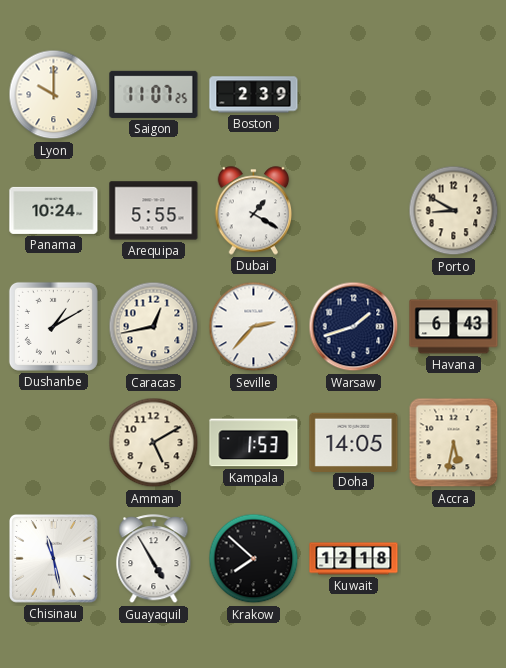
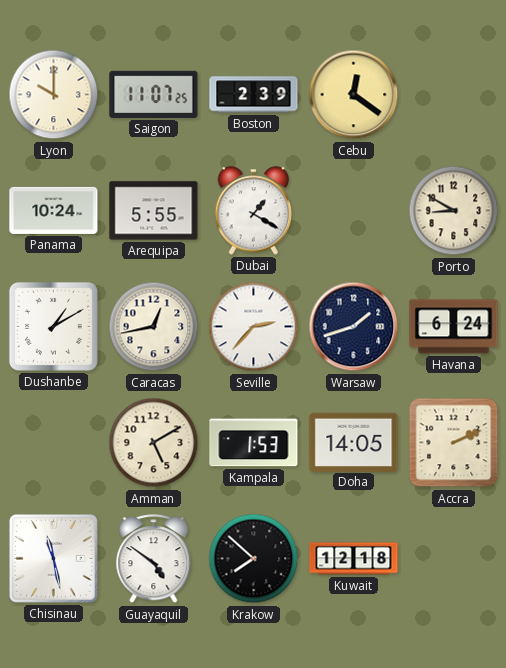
Cebu: none -> 12:21
Havana: 6:43 -> 6:24
Accra: 5:32 -> 2:11
Guayaquil: 4:55 -> 4:51
